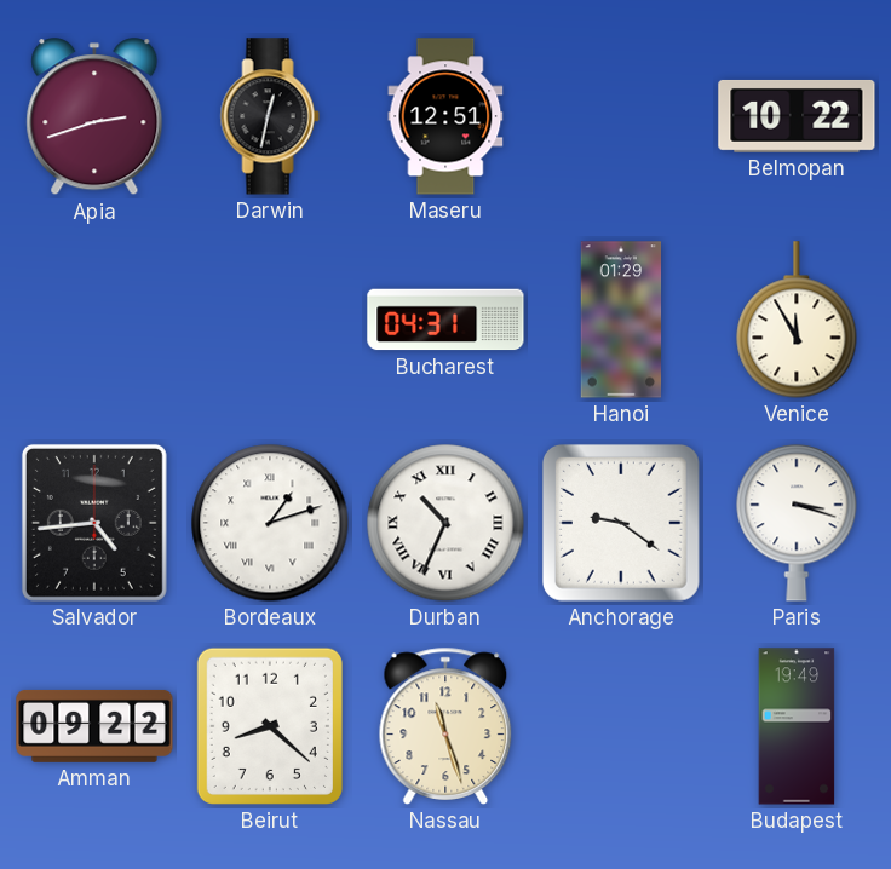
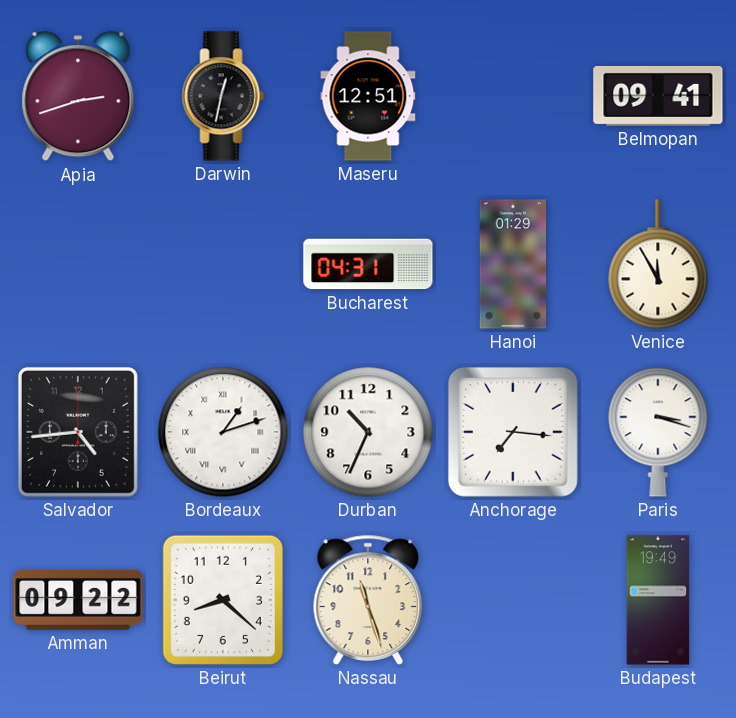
Belmopan: 10:22 -> 09:41
Durban numerals: Roman -> Arabic
Anchorage: 9:21 -> 7:16
